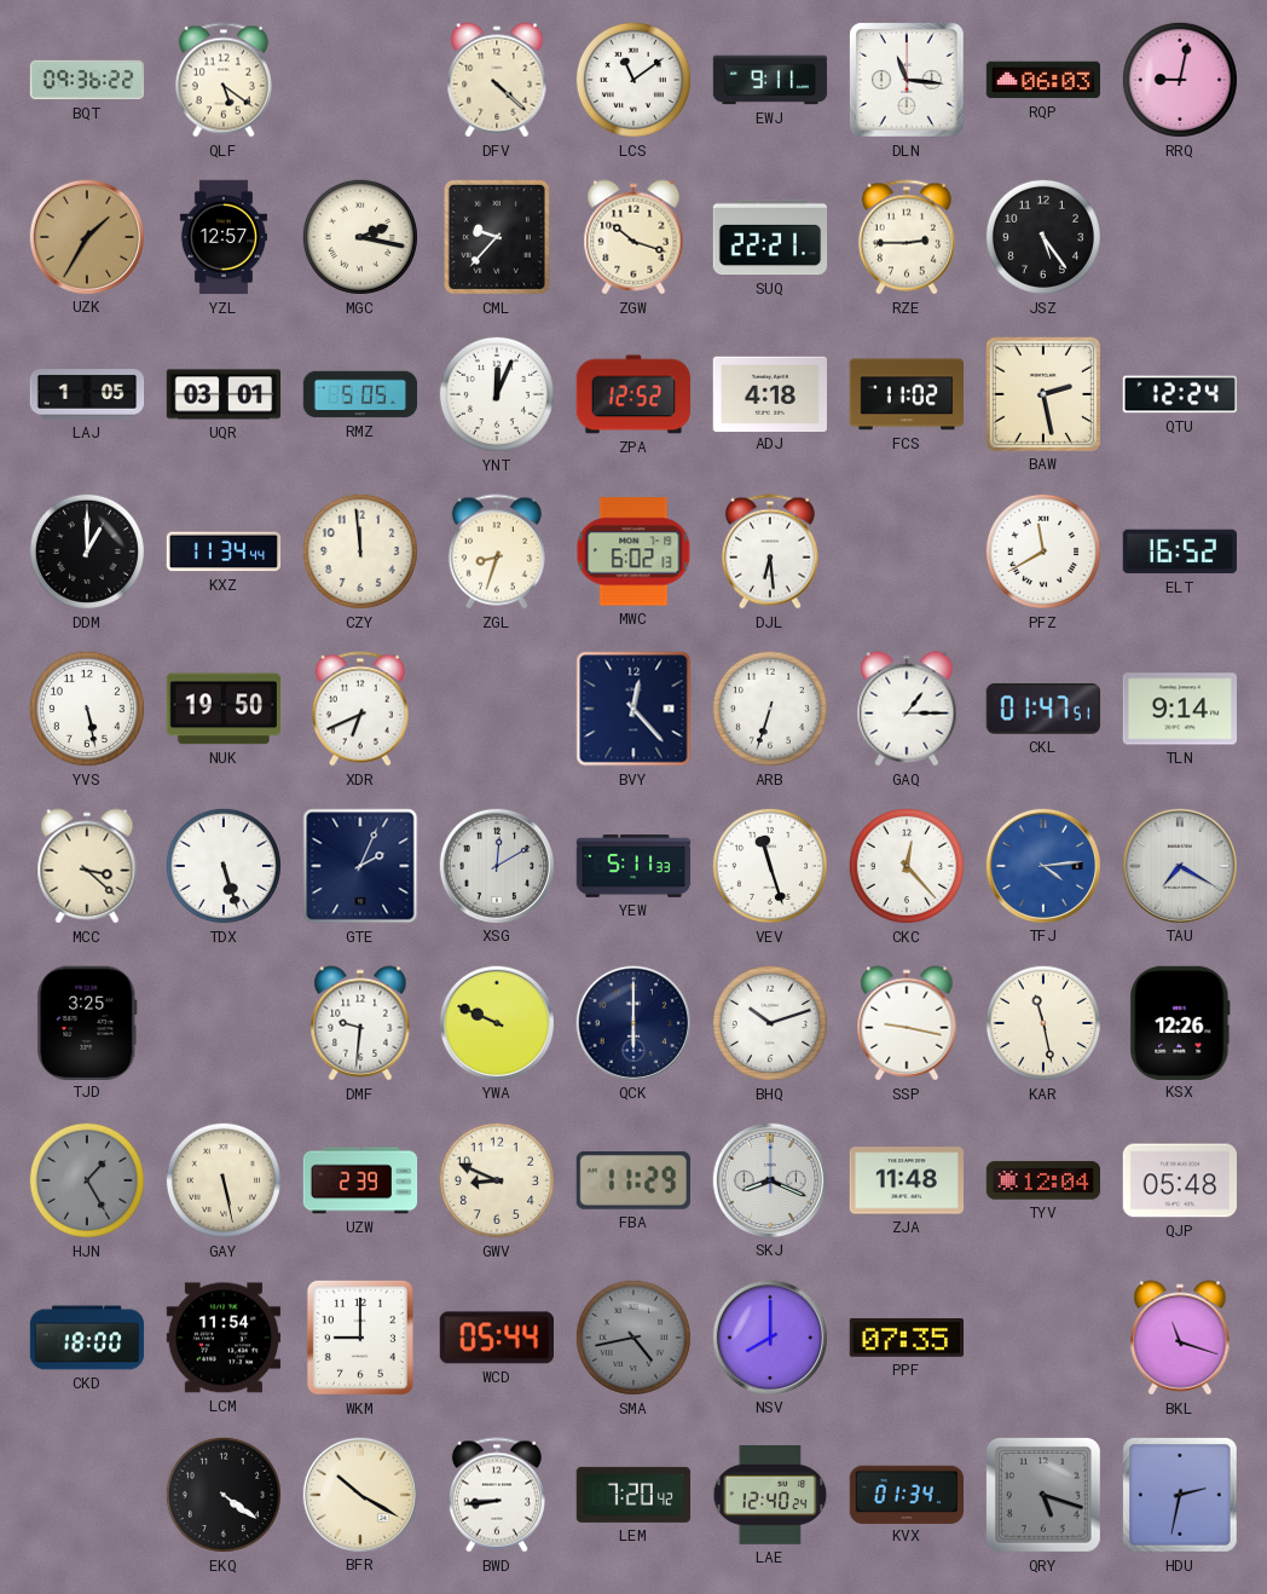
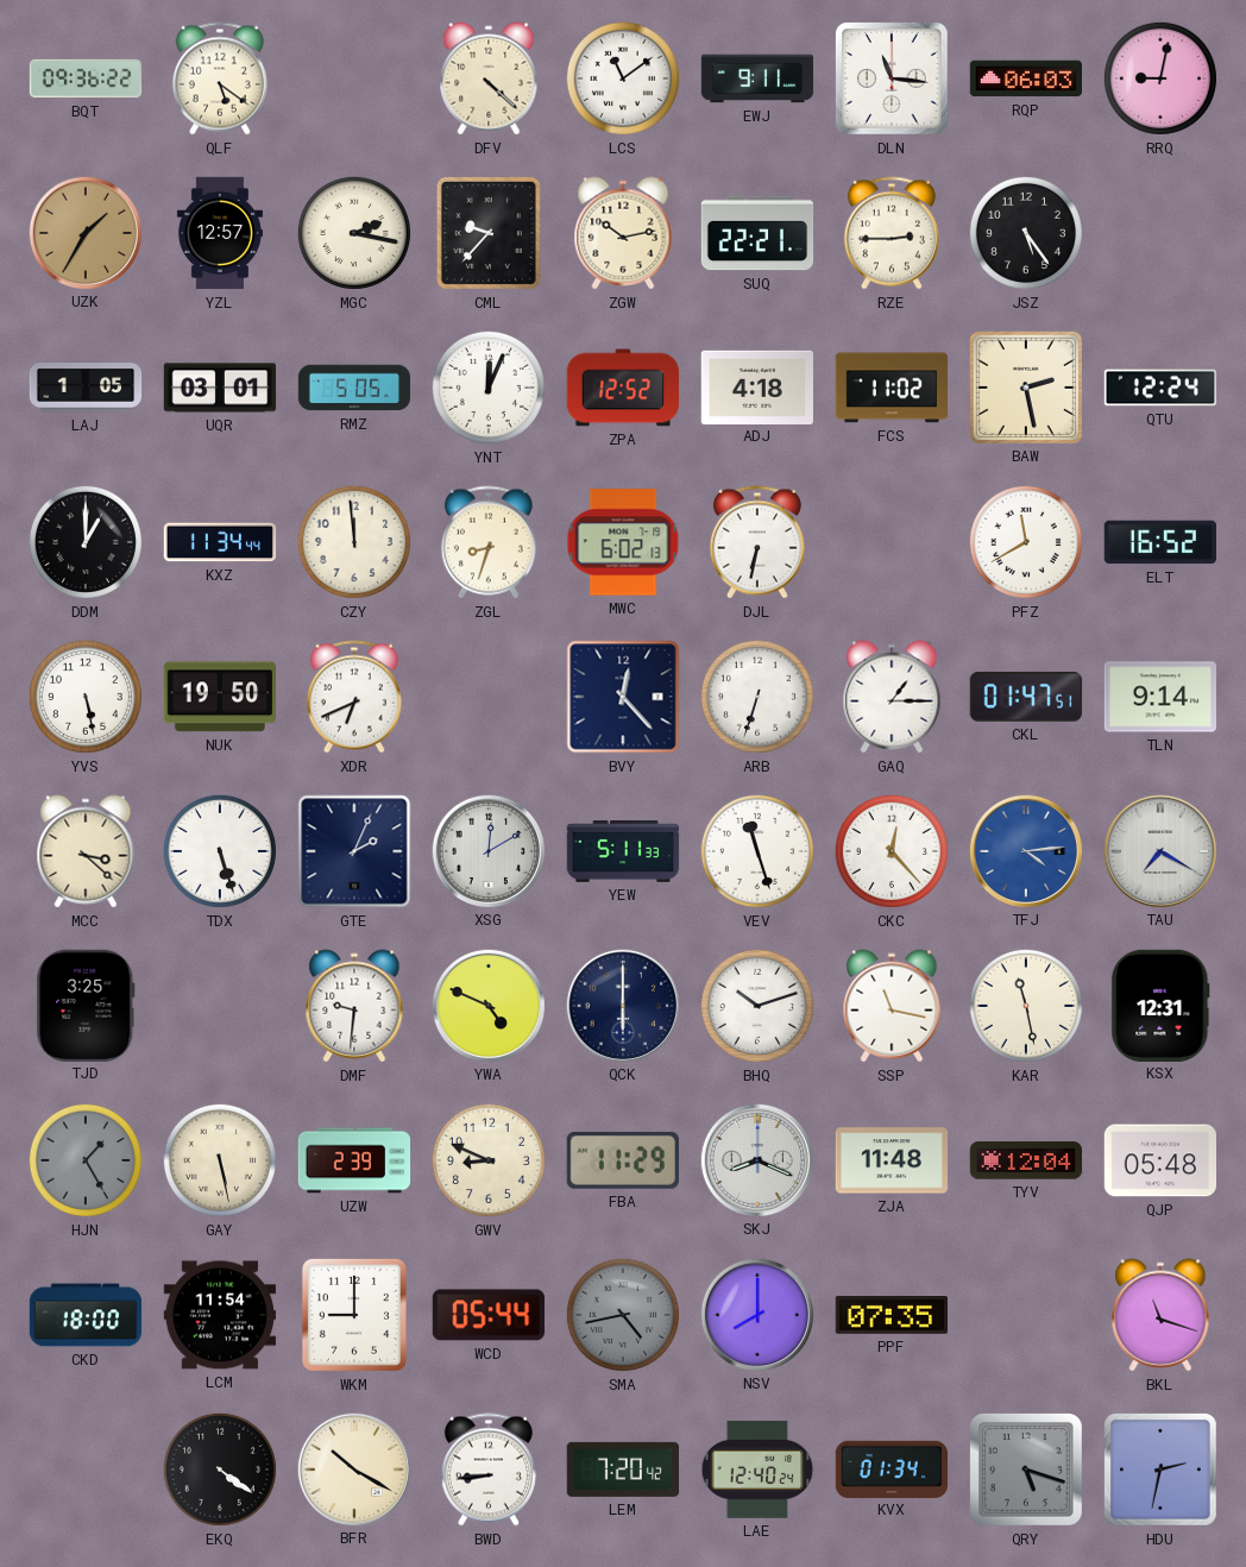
ZGW: 10:18 -> 10:13
DJL: 6:29 -> 6:32
YWA: 9:49 -> 4:49
SSP: 9:17 -> 11:17
KSX: 12:26 -> 12:31
